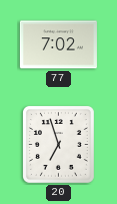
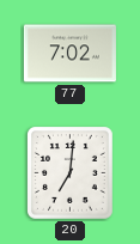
20: 6:57 -> 7:01
